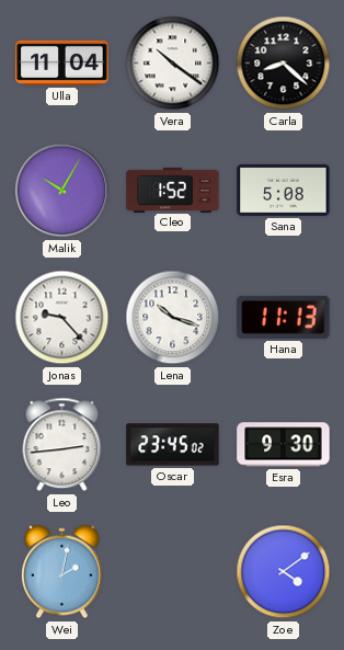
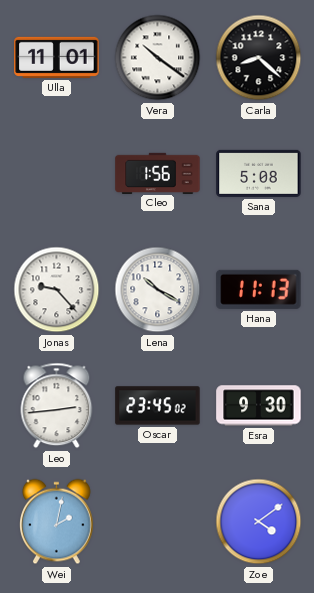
Ulla: 11:04 -> 11:01
Malik: 10:05 -> none
Cleo: 1:52 -> 1:56
Lena: 10:18 -> 10:20
